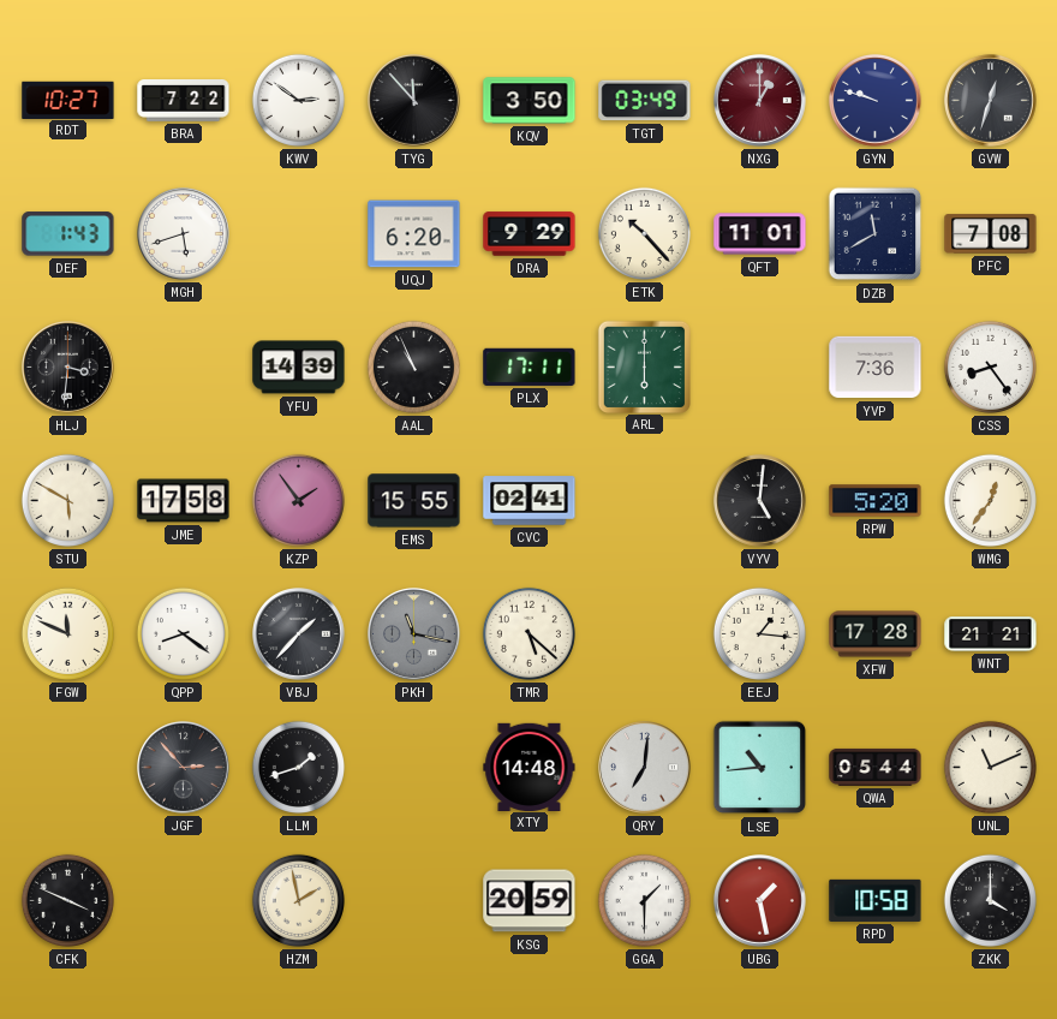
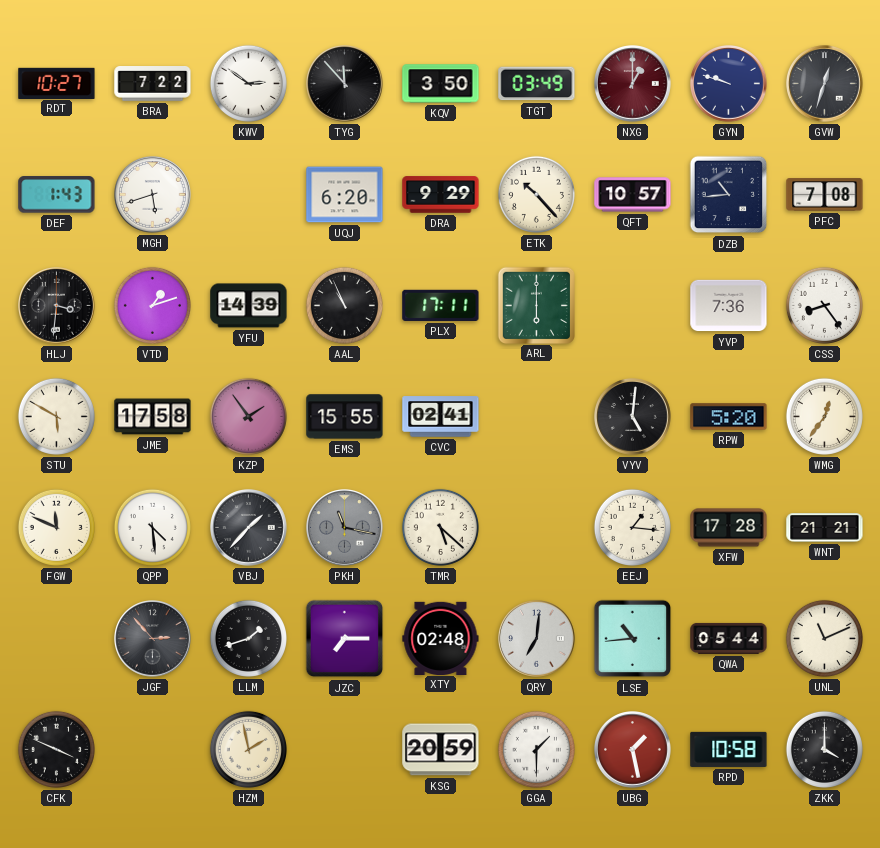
QFT: 11:01 -> 10:57
DZB: 11:40 -> 10:44
VTD: none -> 1:12
QPP: 8:21 -> 4:29
JZC: none -> 7:15
XTY: 14:48 -> 02:48
